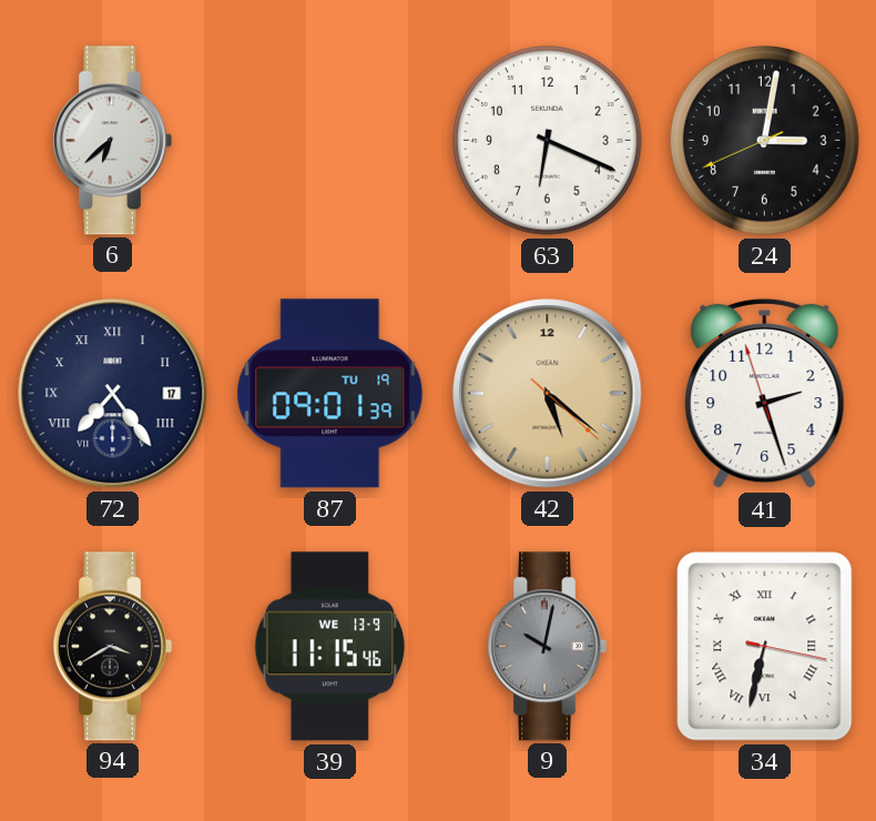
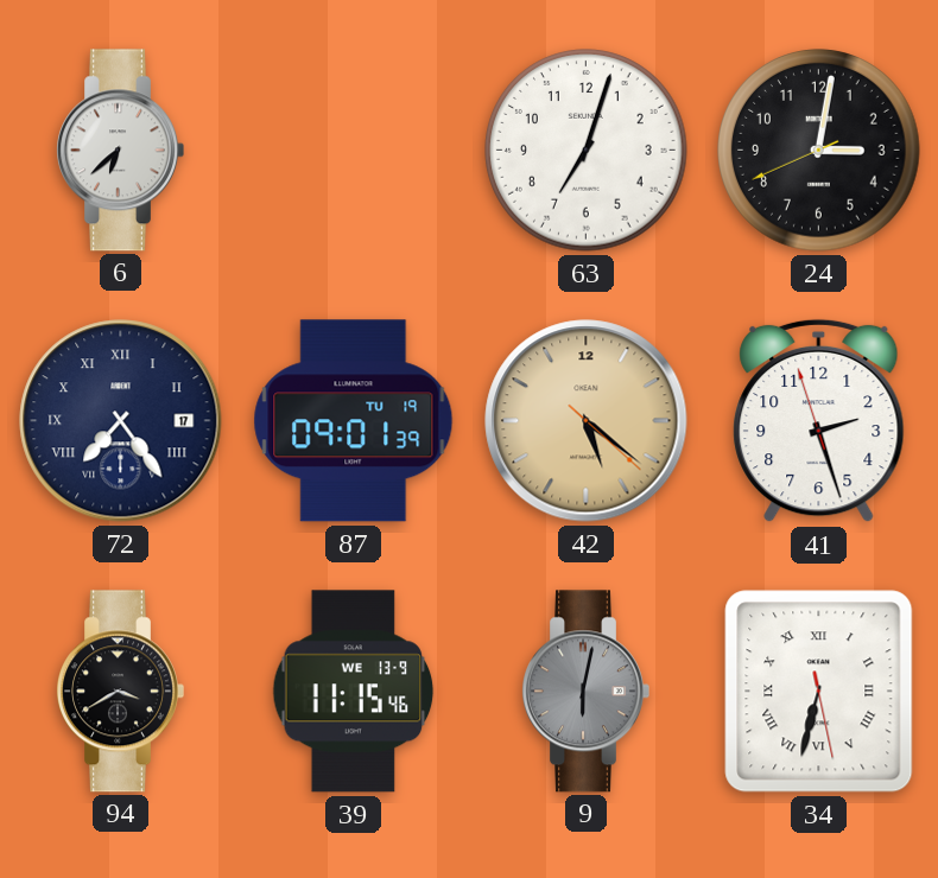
63: 6:19 -> 7:03
9: 10:02 -> 6:02
34: 6:32:17 -> 6:32:28
